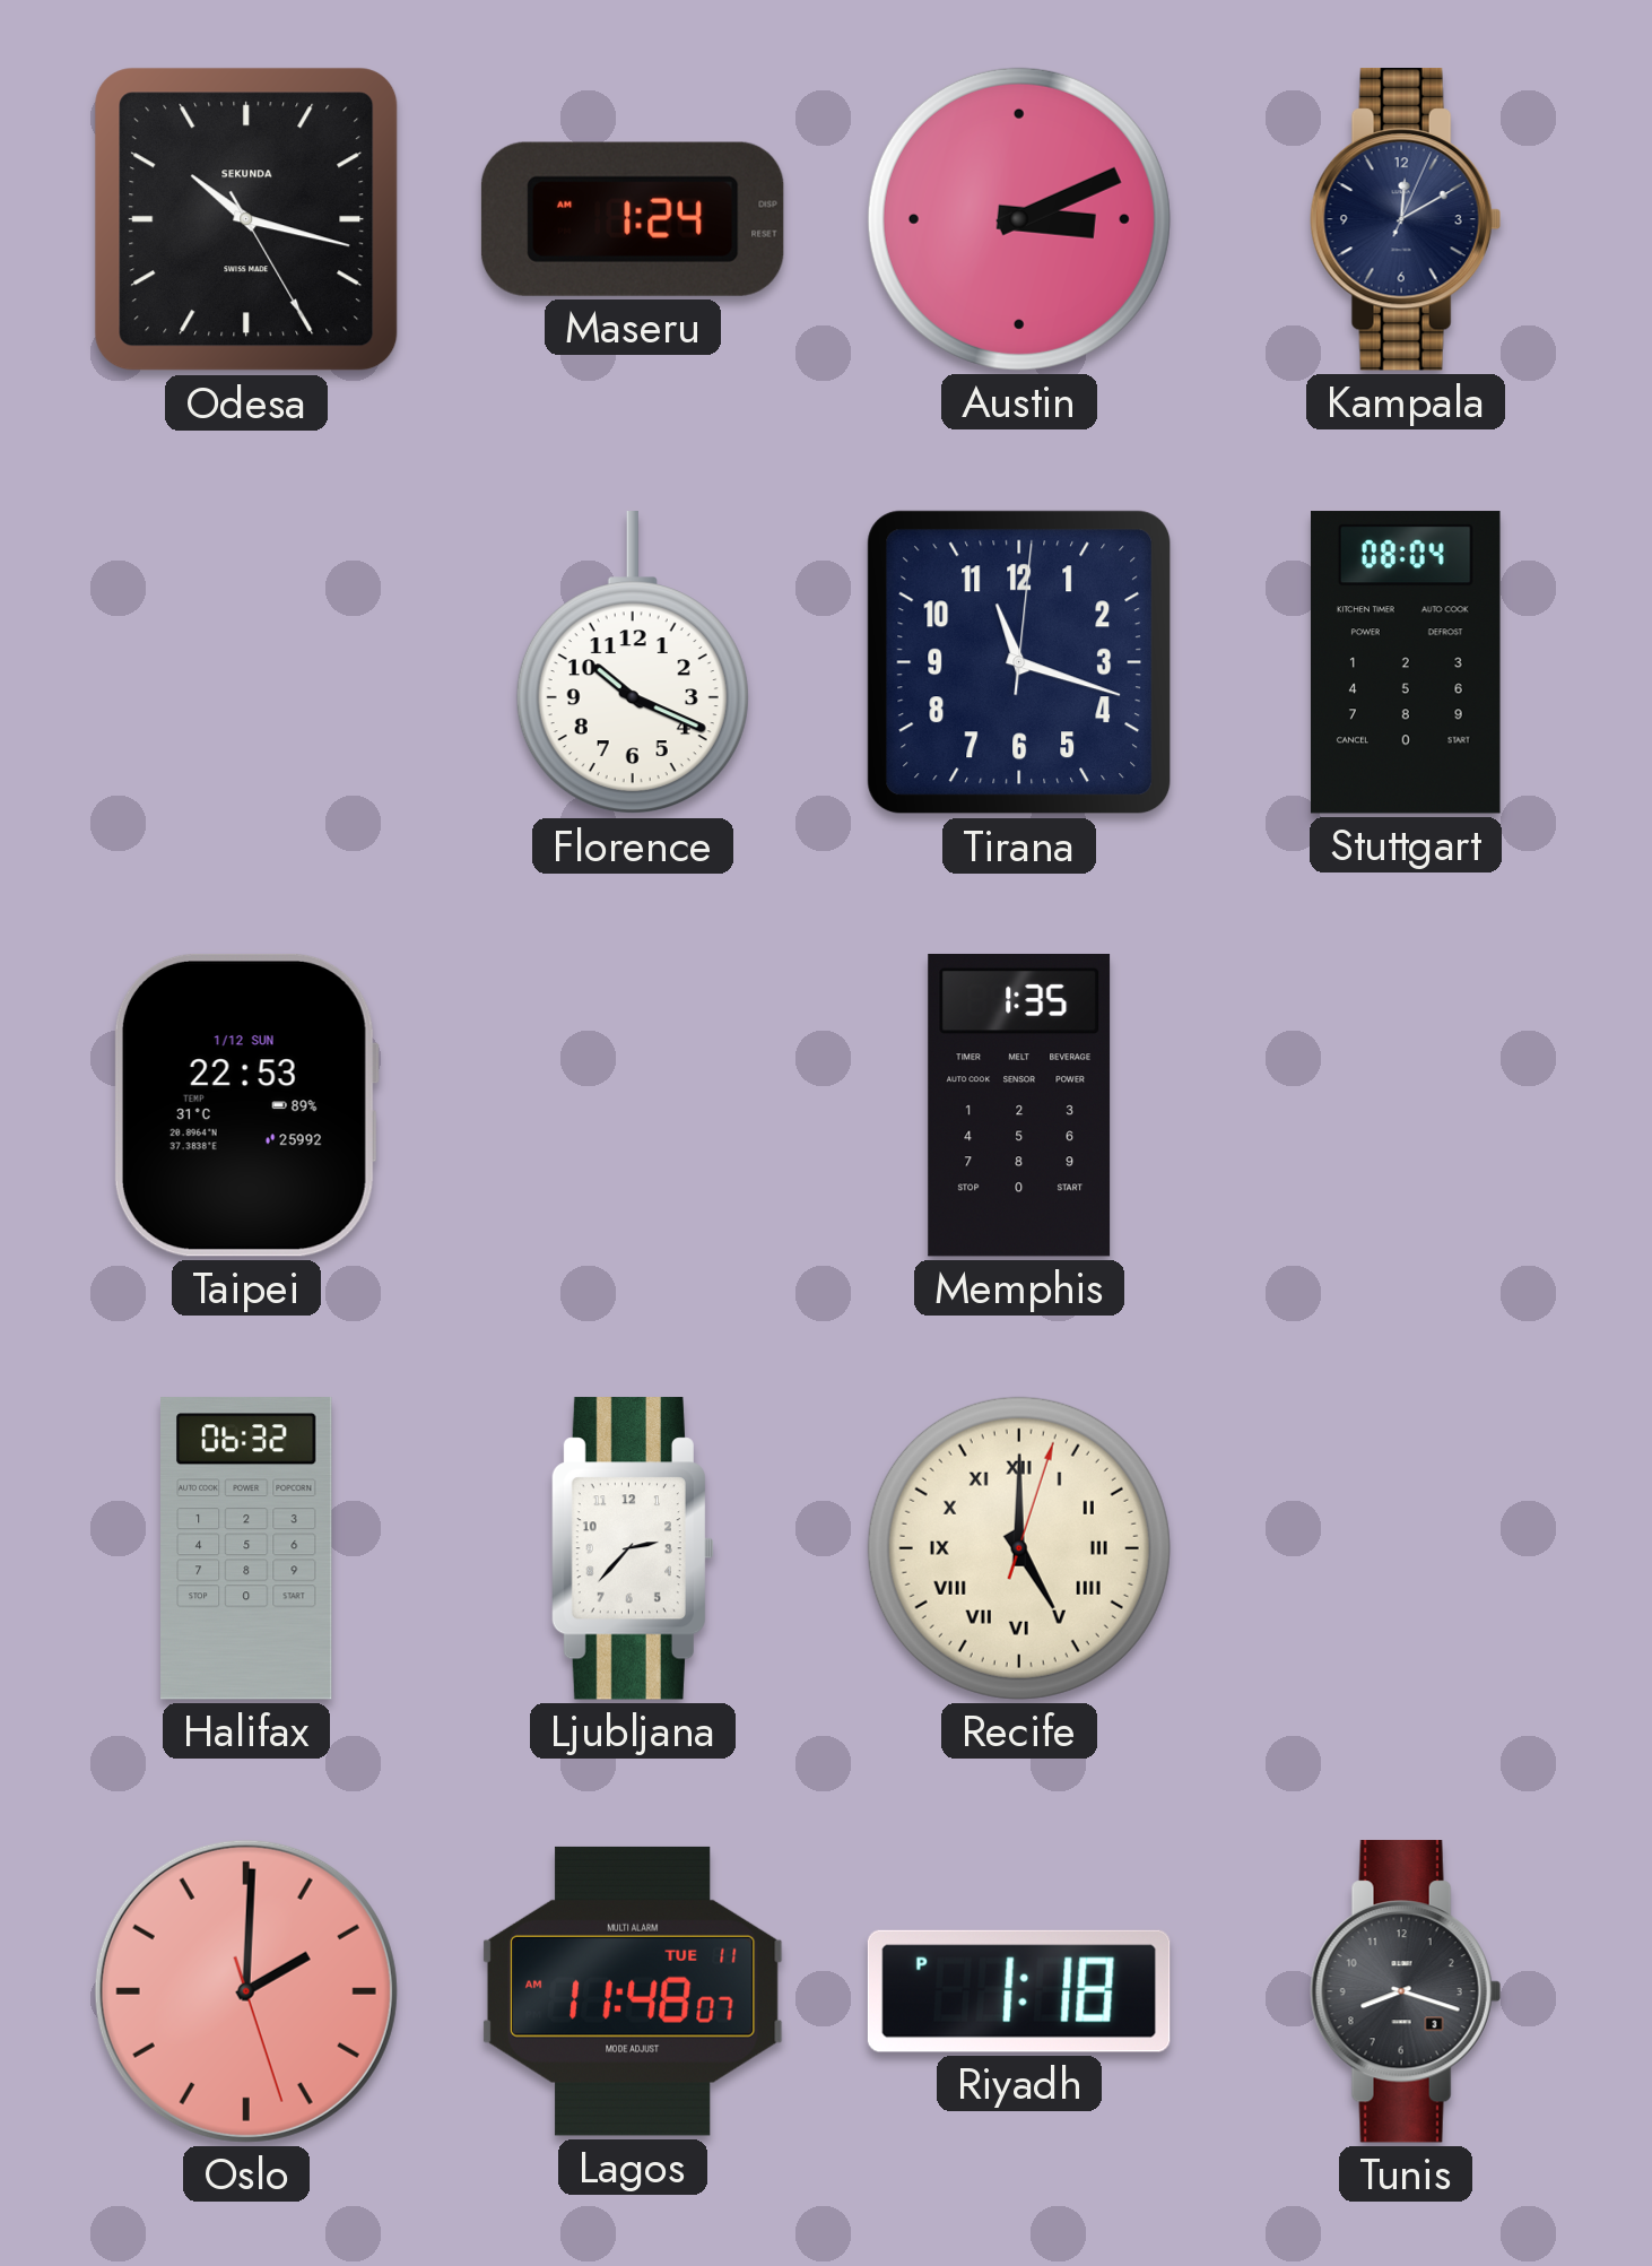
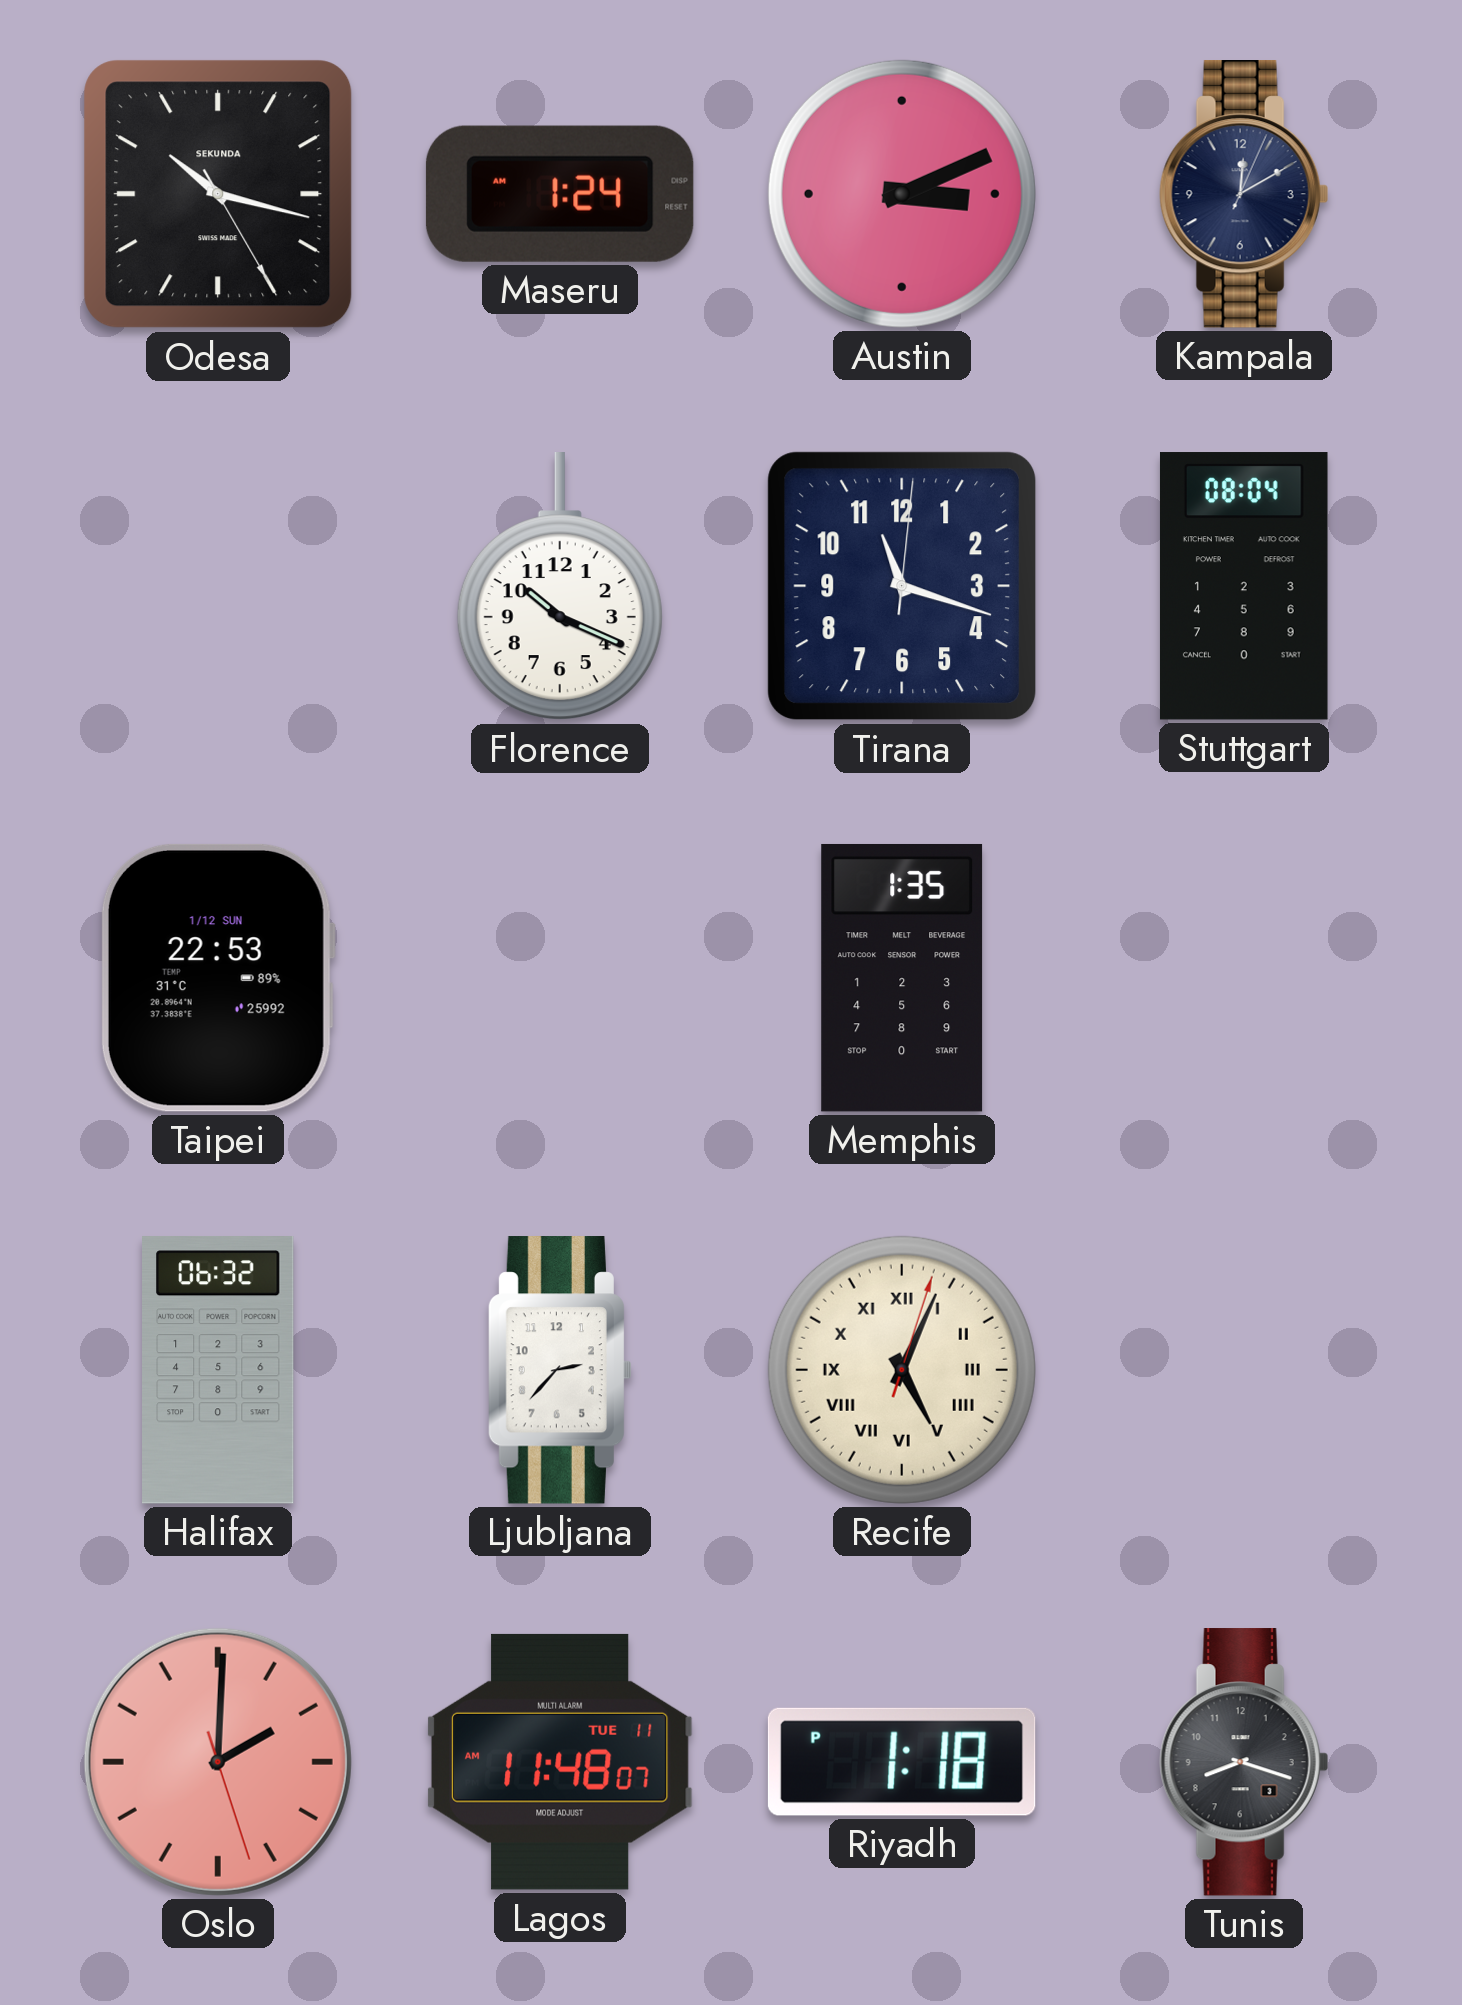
Recife: 5:00 -> 5:04
